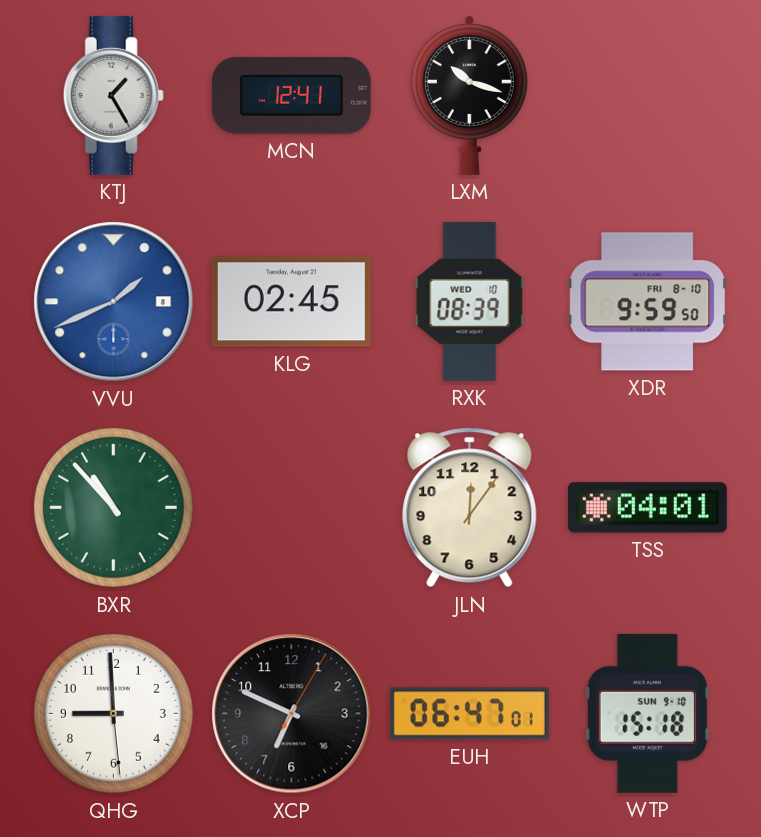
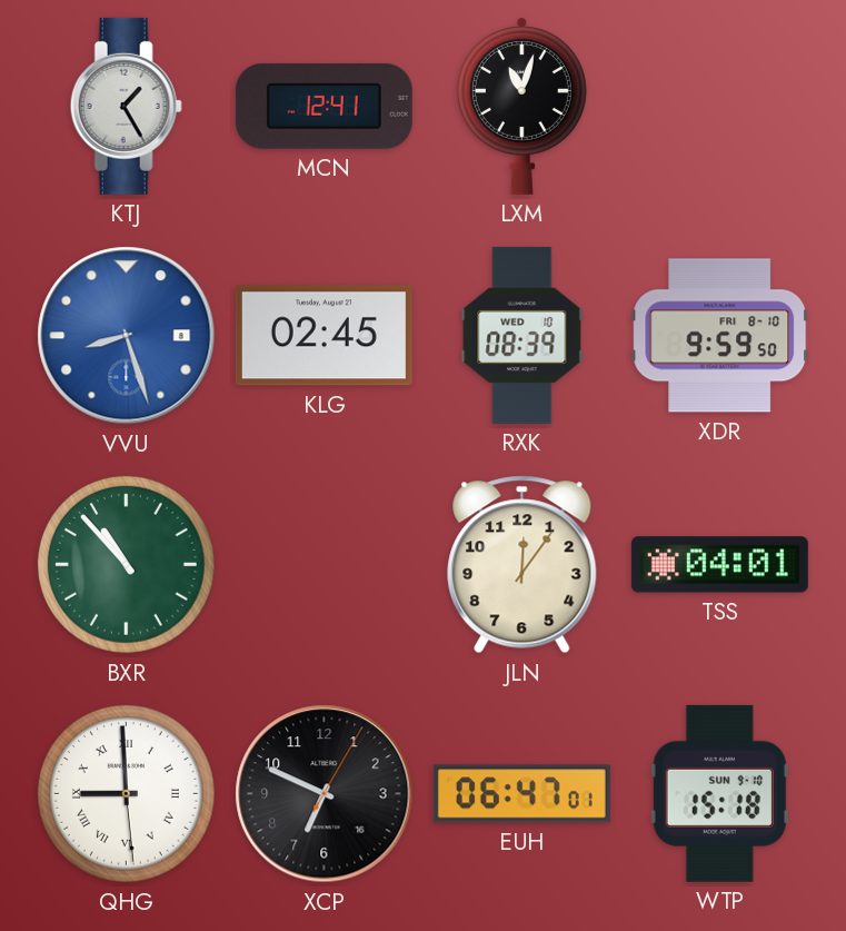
LXM: 10:18 -> 11:03
VVU: 1:41 -> 8:27
QHG numerals: Arabic -> Roman
